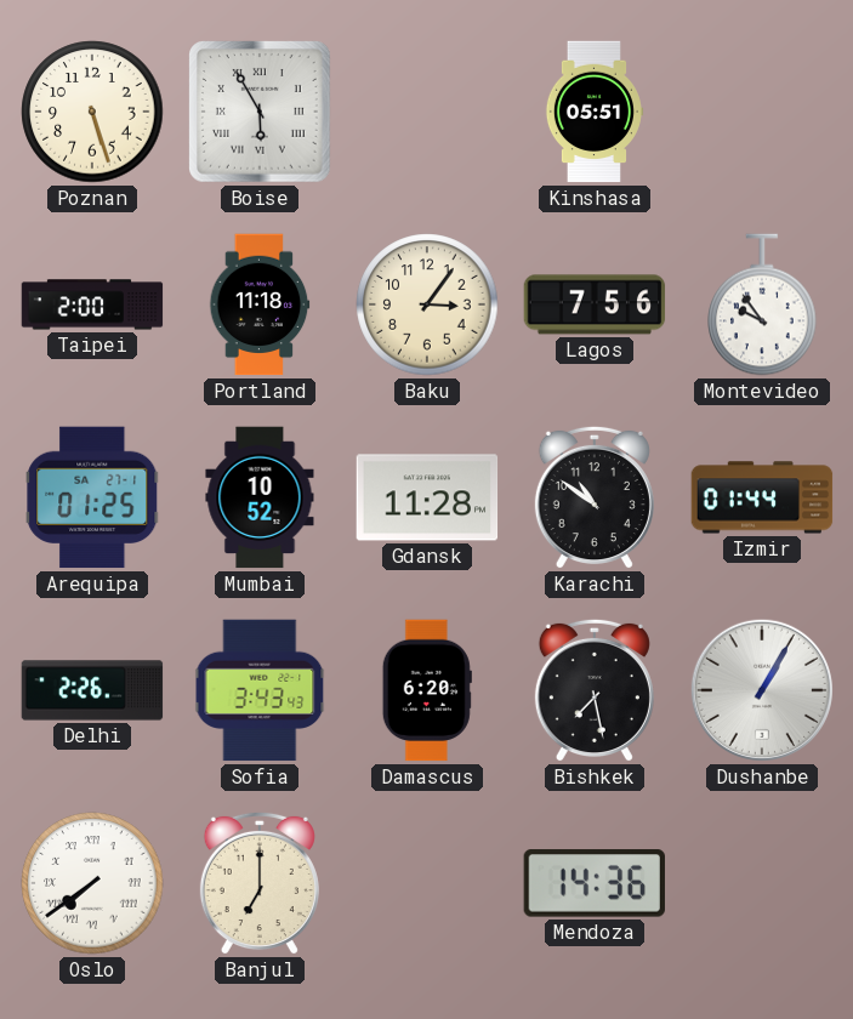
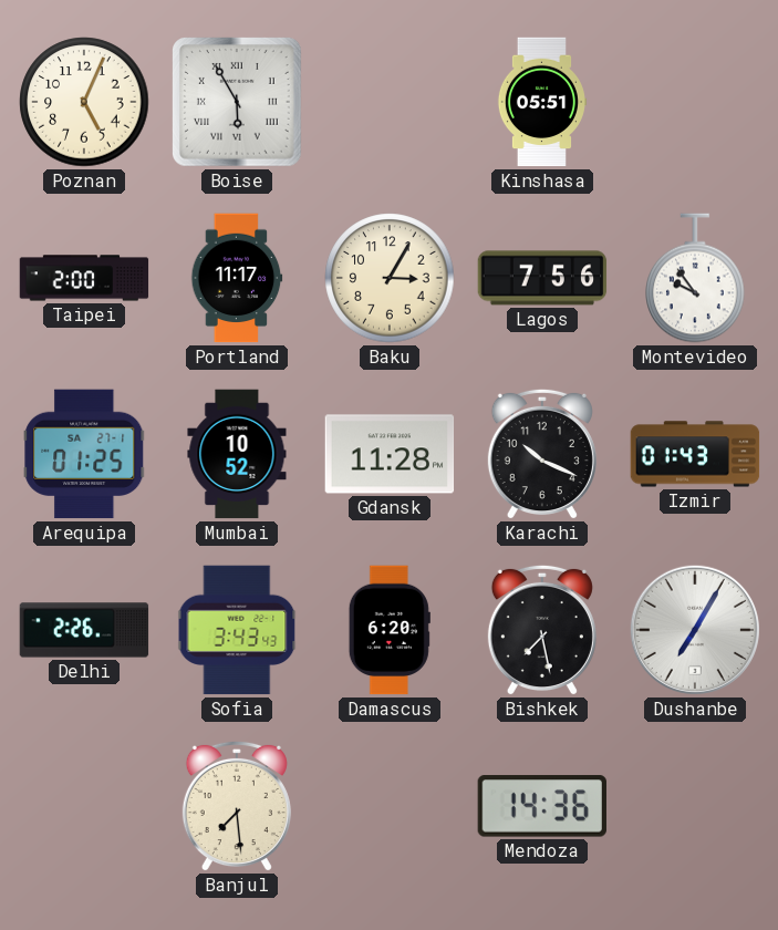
Poznan: 5:27 -> 5:04
Portland: 11:18 -> 11:17
Baku: 3:06 -> 3:05
Karachi: 10:51 -> 10:19
Izmir: 01:44 -> 01:43
Dushanbe: 1:05 -> 7:05
Oslo: 7:39 -> none
Banjul: 7:00 -> 7:29
